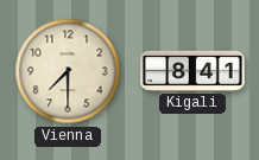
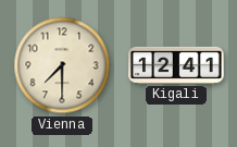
Kigali: 8:41 -> 12:41
